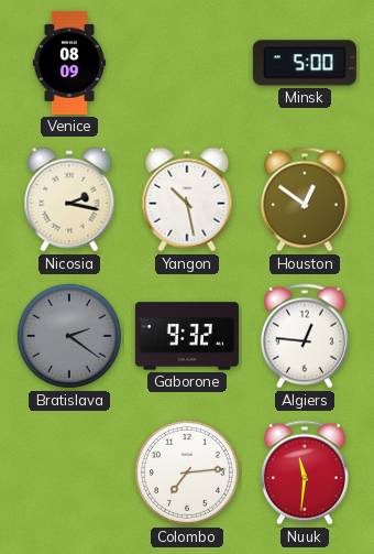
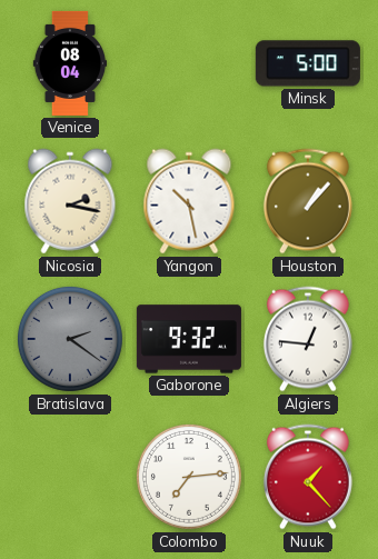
Venice: 08:09 -> 08:04
Houston: 12:51 -> 1:07
Nuuk: 11:31 -> 1:23
